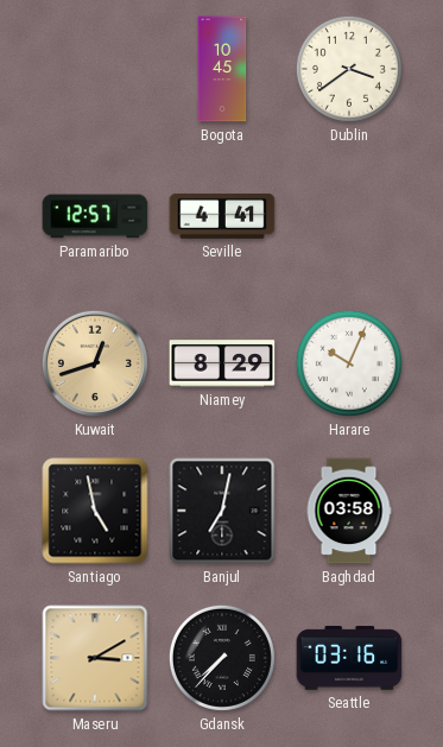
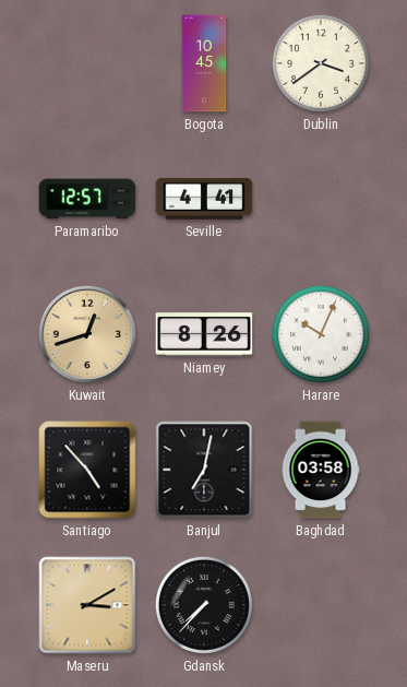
Niamey: 8:29 -> 8:26
Santiago: 4:58 -> 4:53
Seattle: 03:16 -> none
